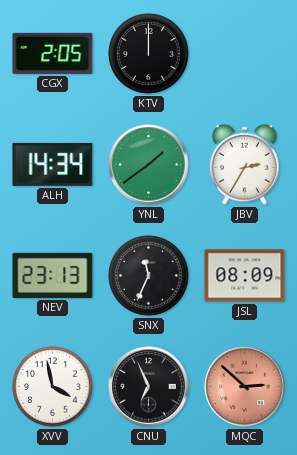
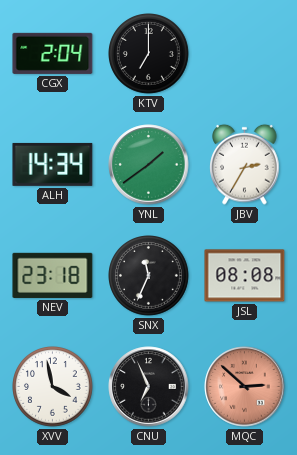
CGX: 2:05 -> 2:04
KTV: 12:00 -> 7:00
NEV: 23:13 -> 23:18
JSL: 08:09 -> 08:08
